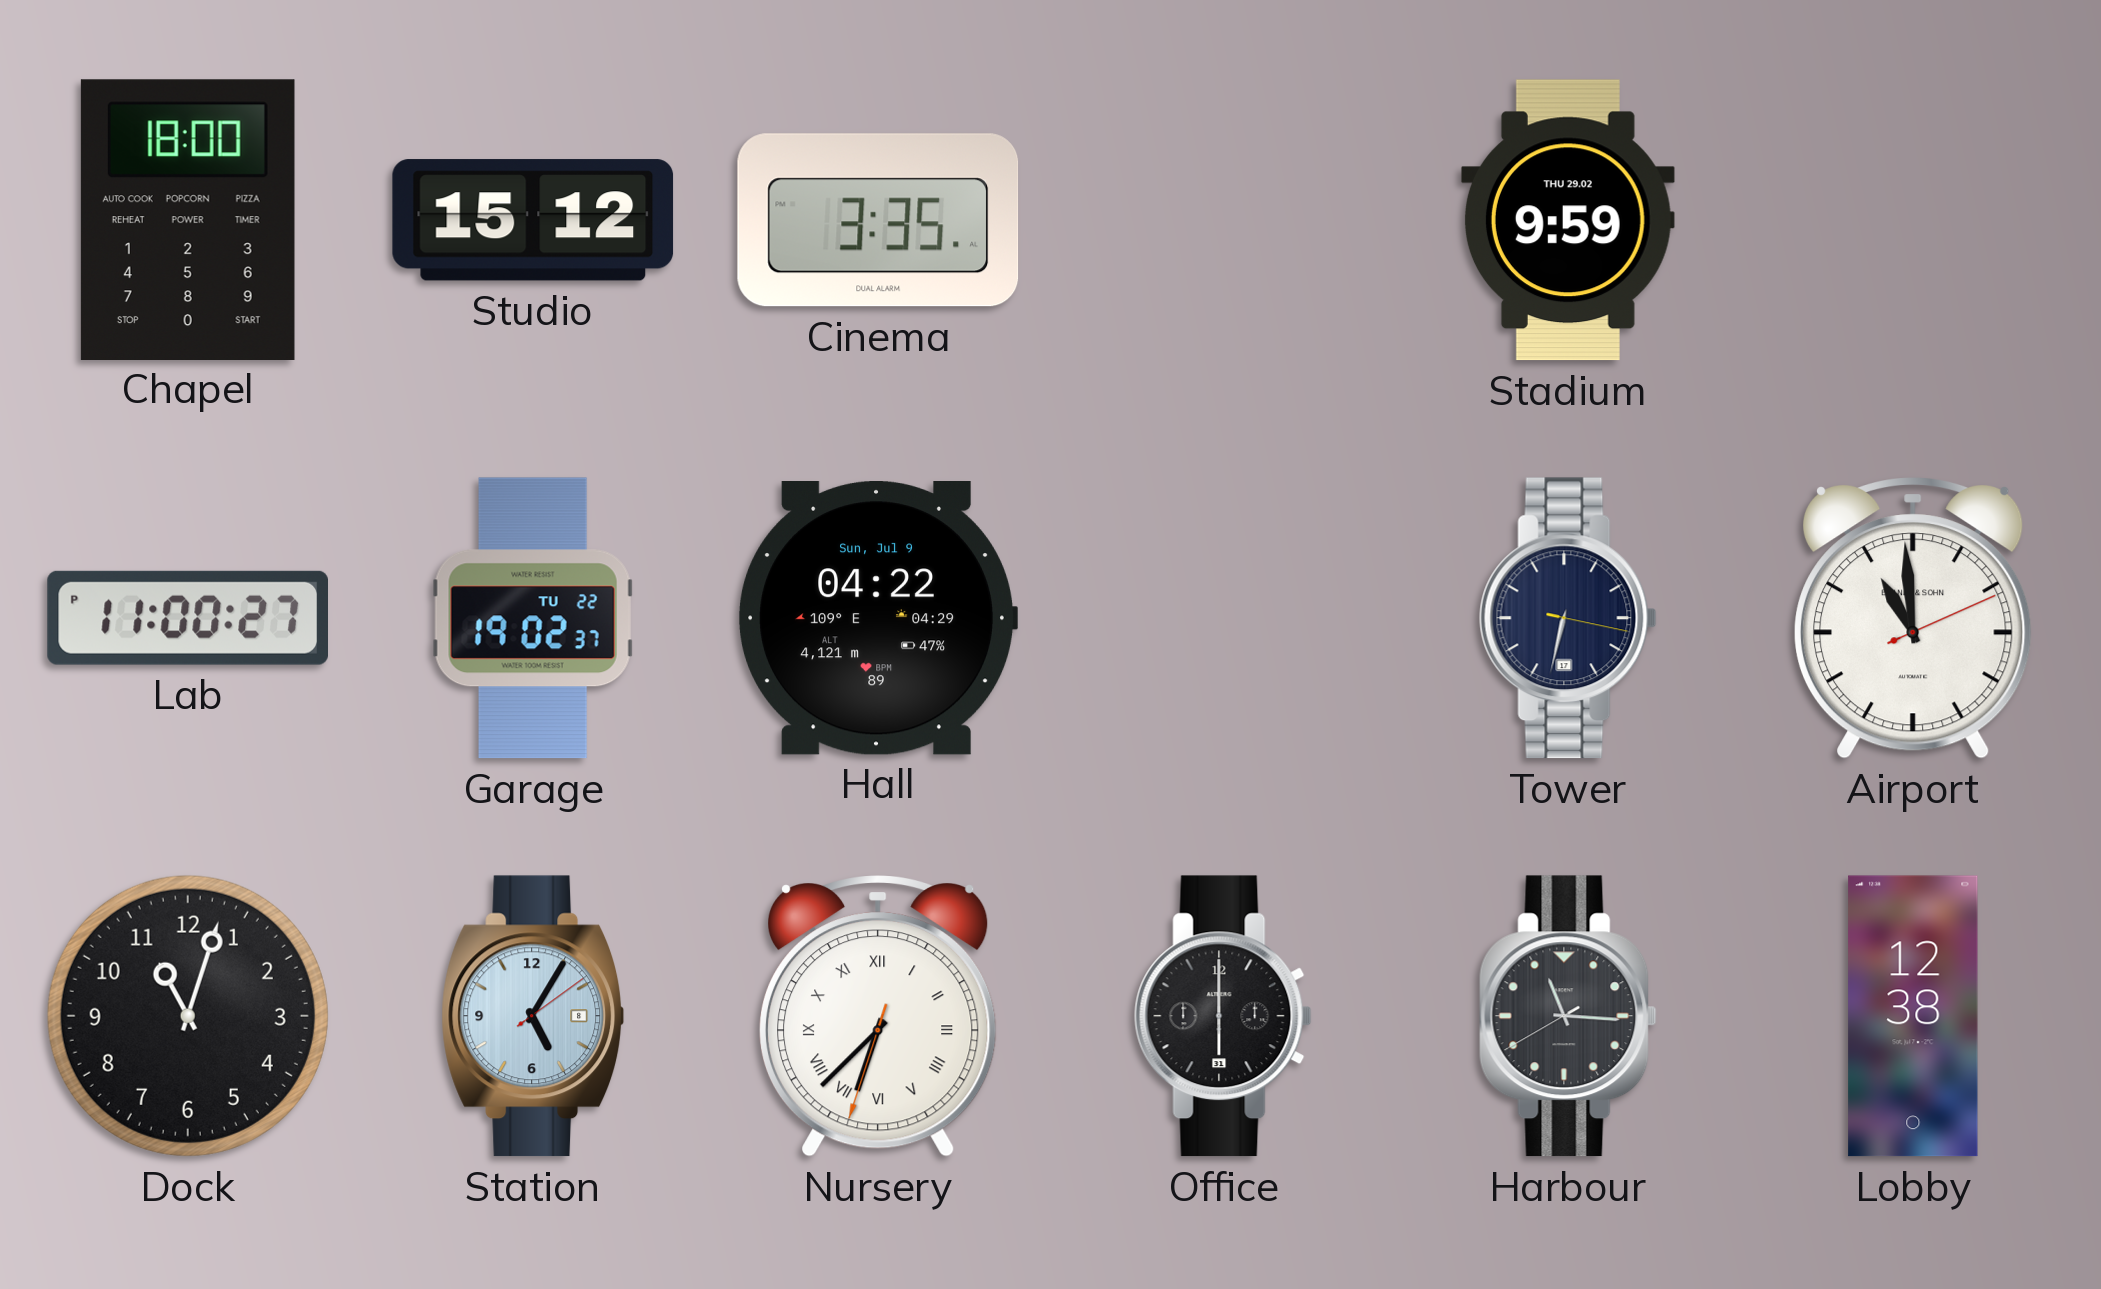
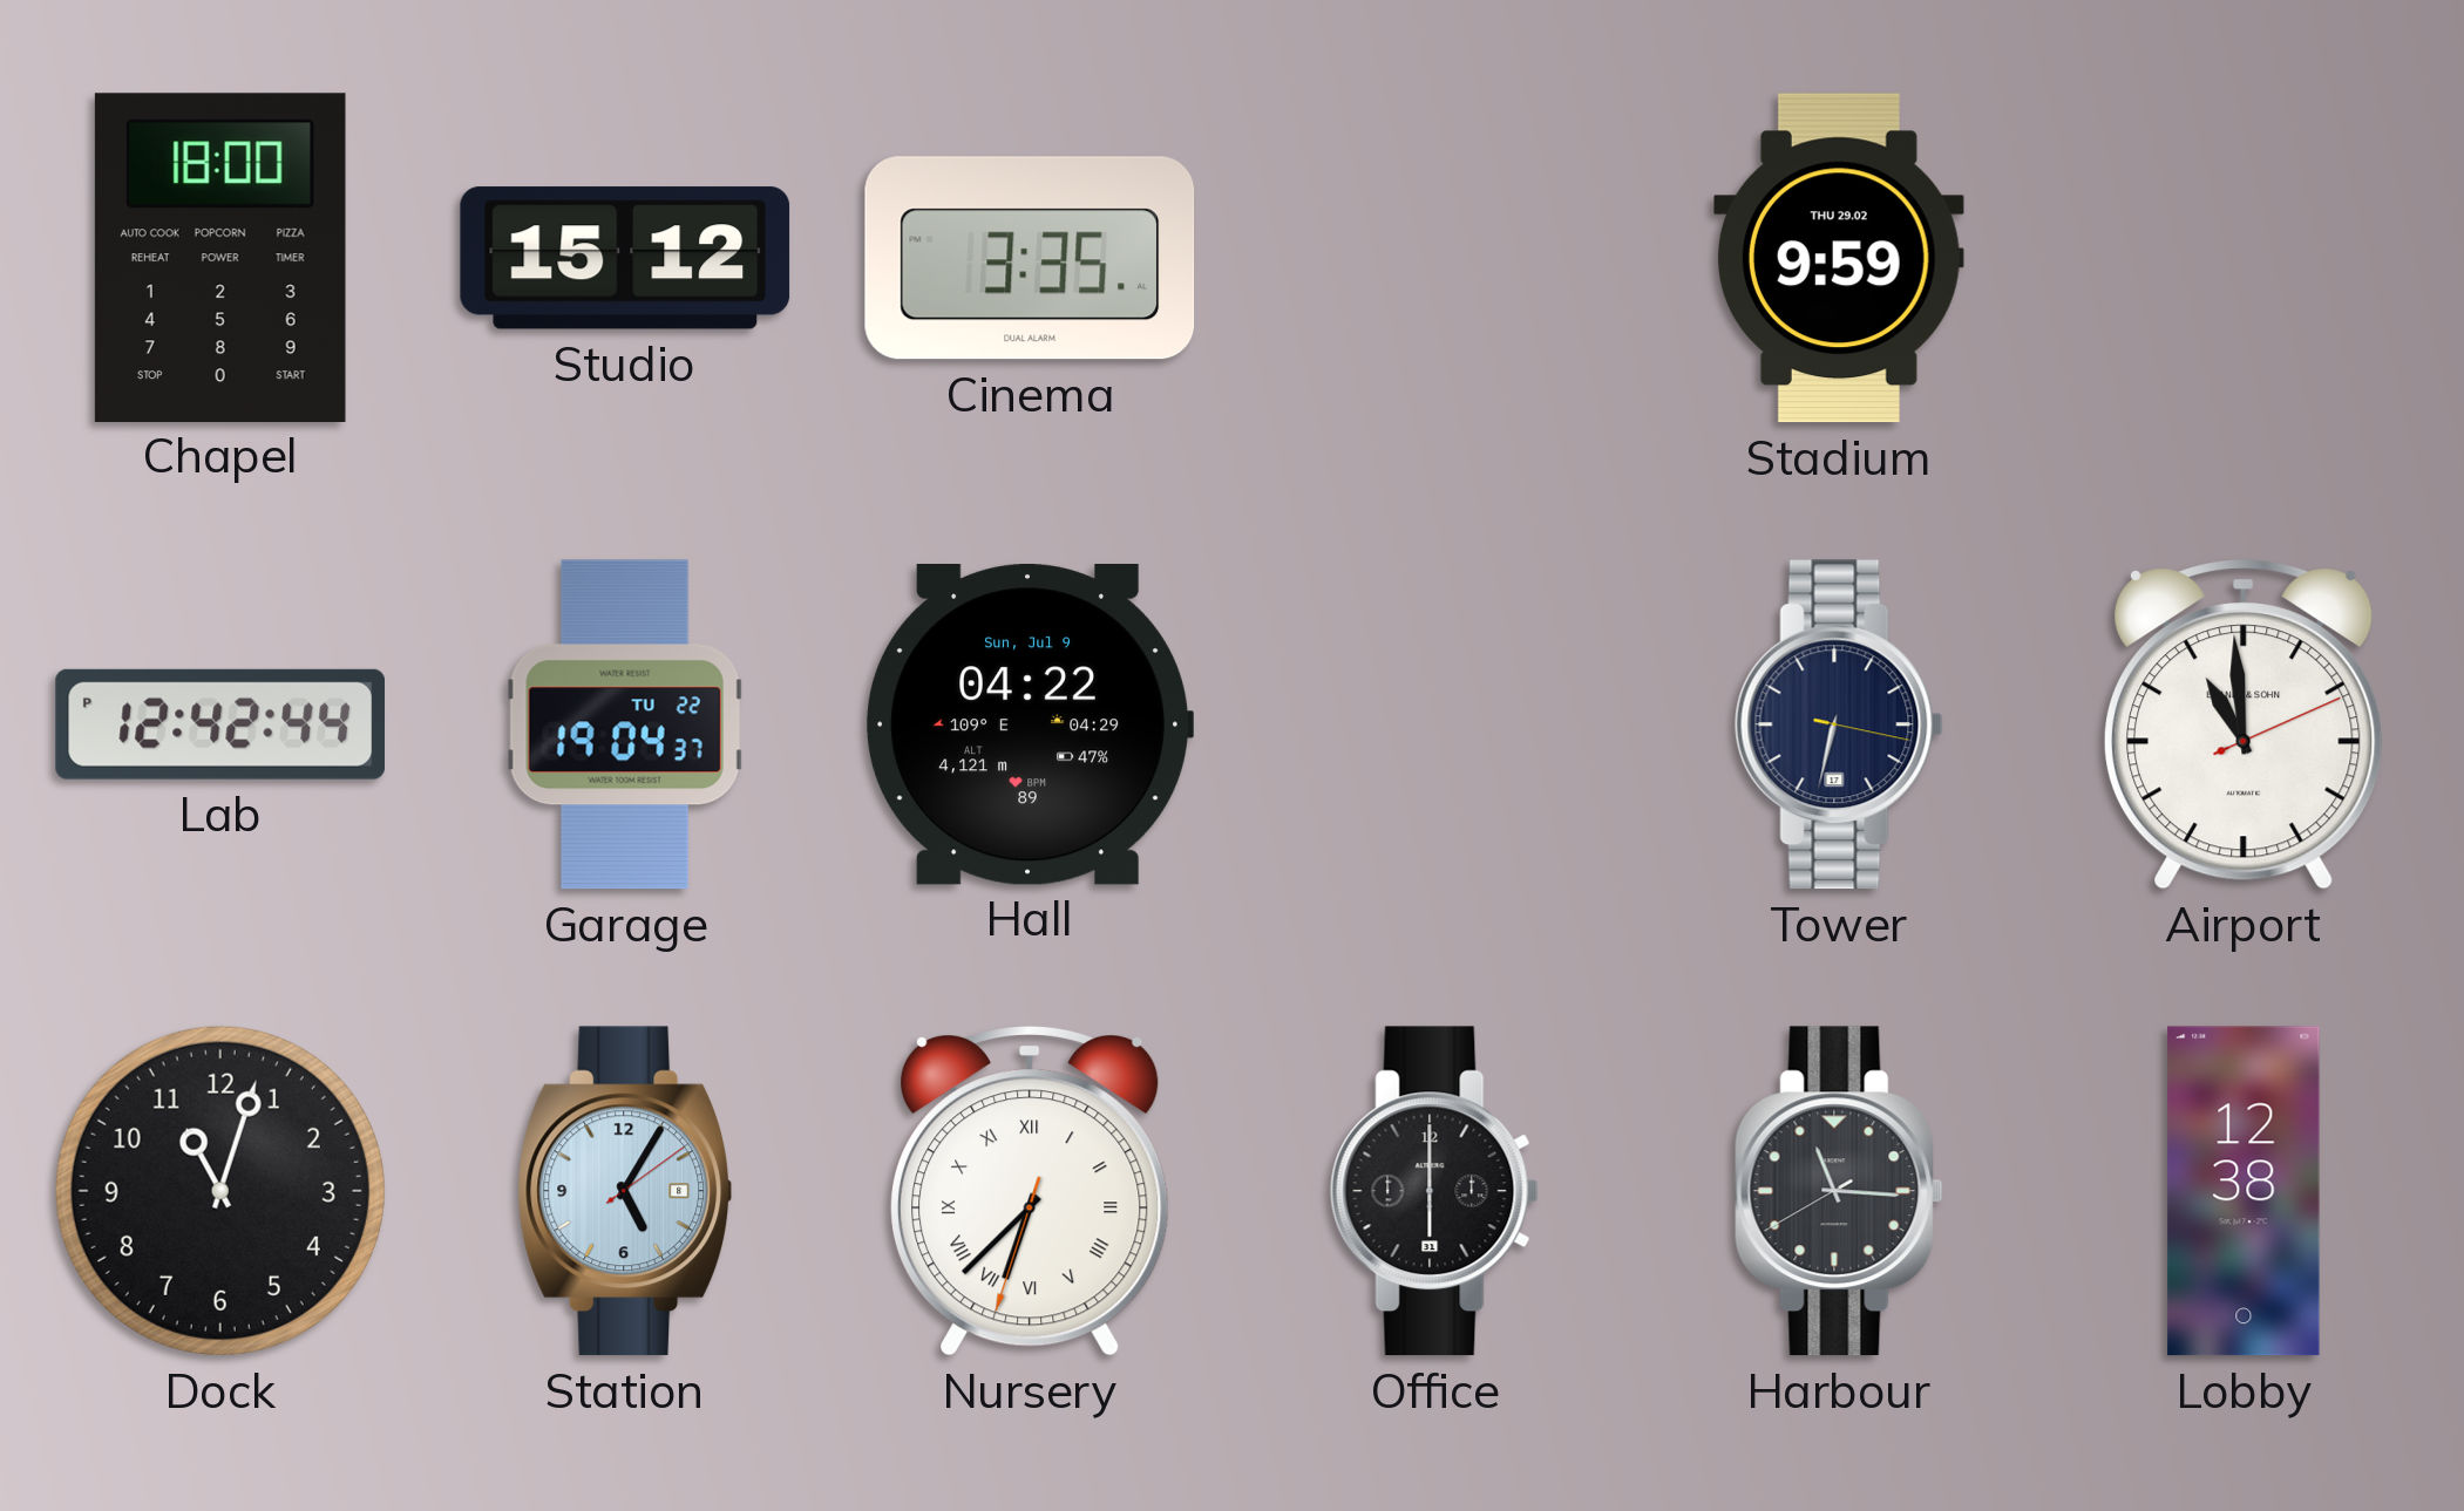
Lab: 11:00 -> 12:42
Garage: 19:02 -> 19:04
